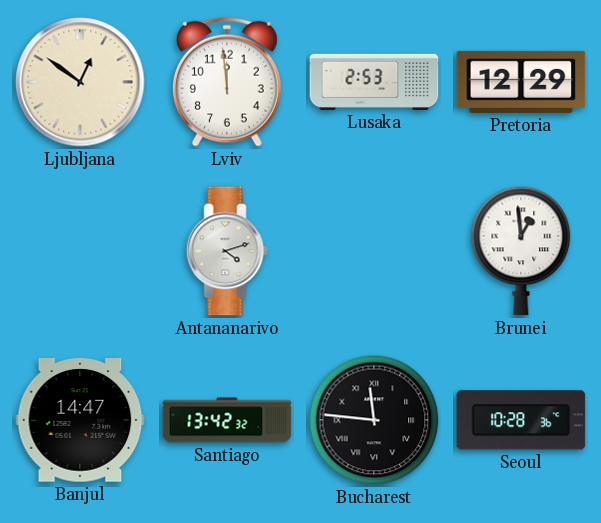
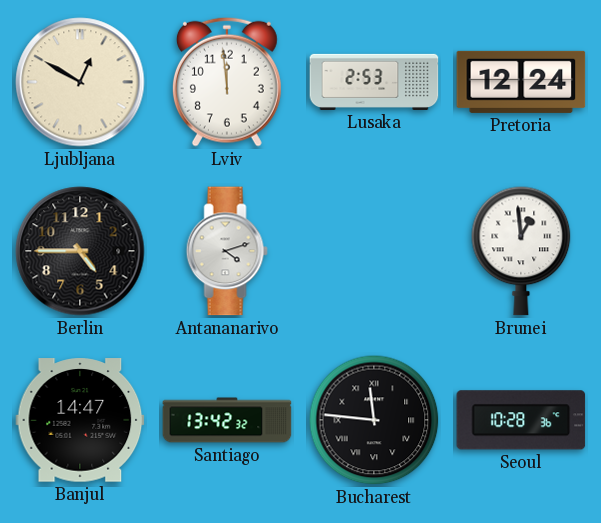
Ljubljana: 12:51 -> 12:50
Pretoria: 12:29 -> 12:24
Berlin: none -> 4:45
